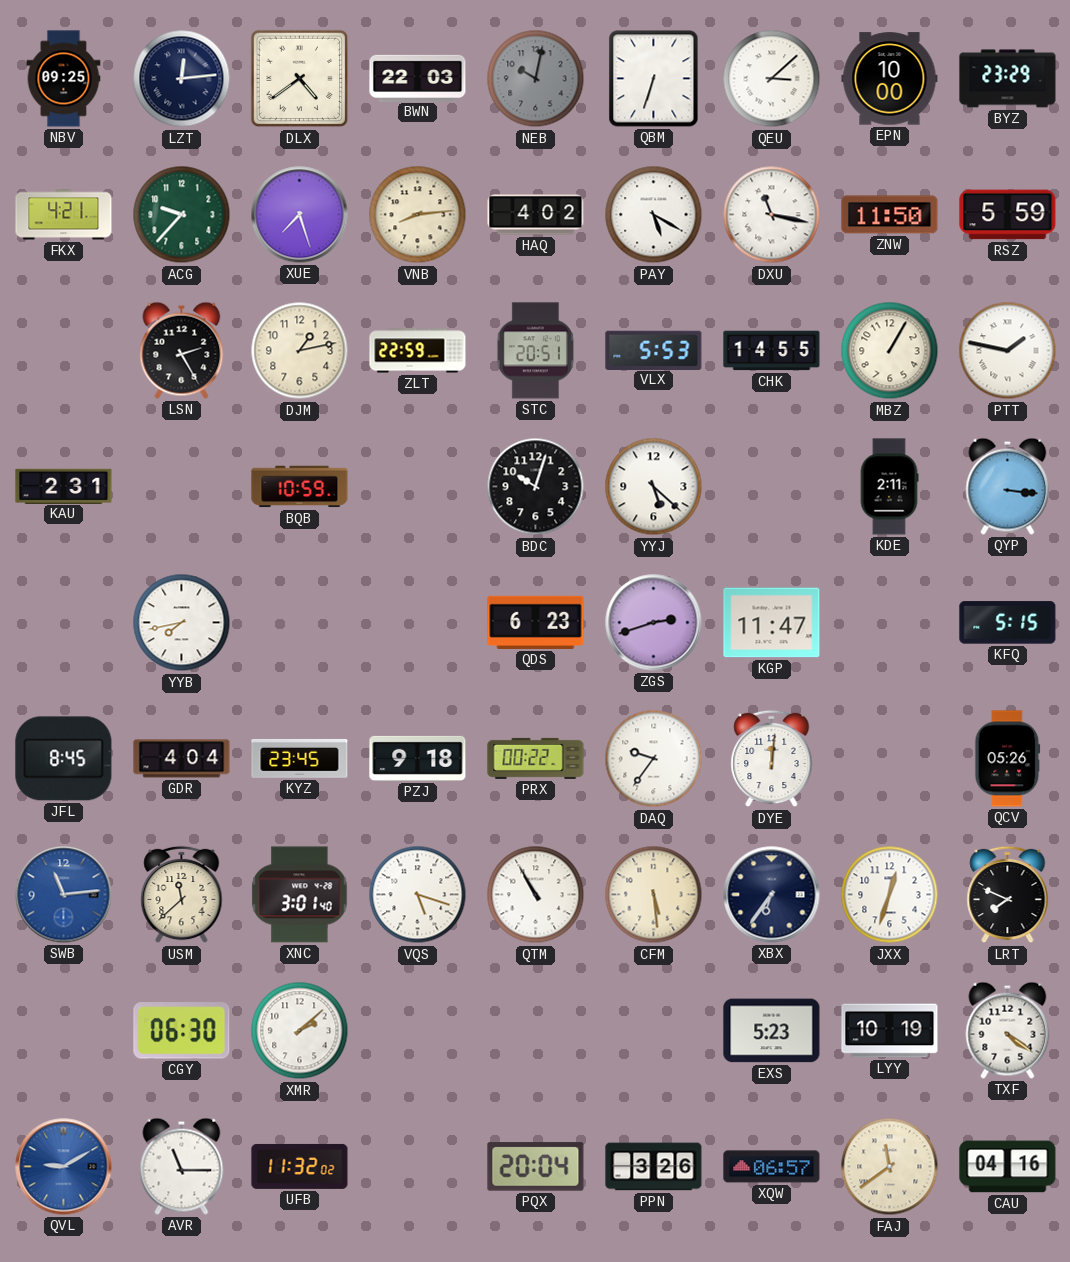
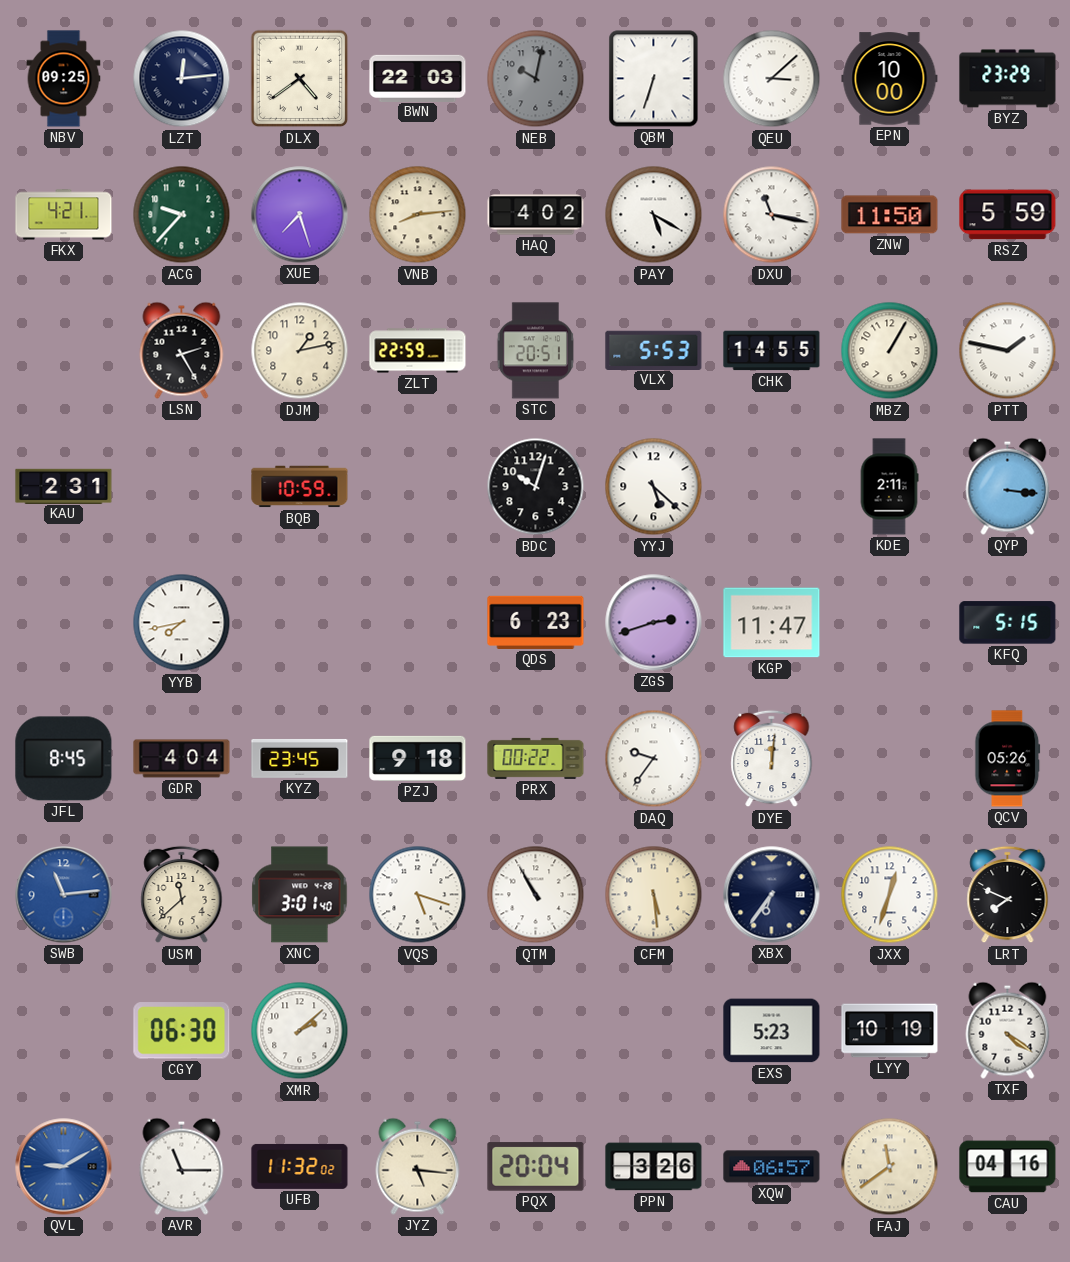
JYZ: none -> 5:16
